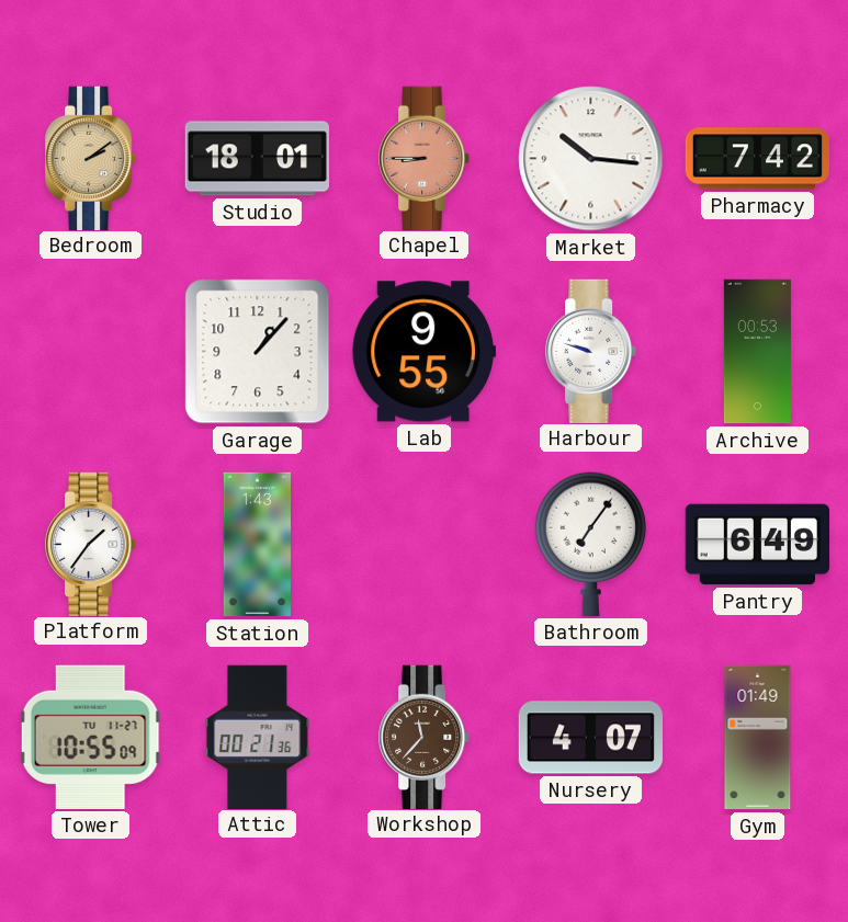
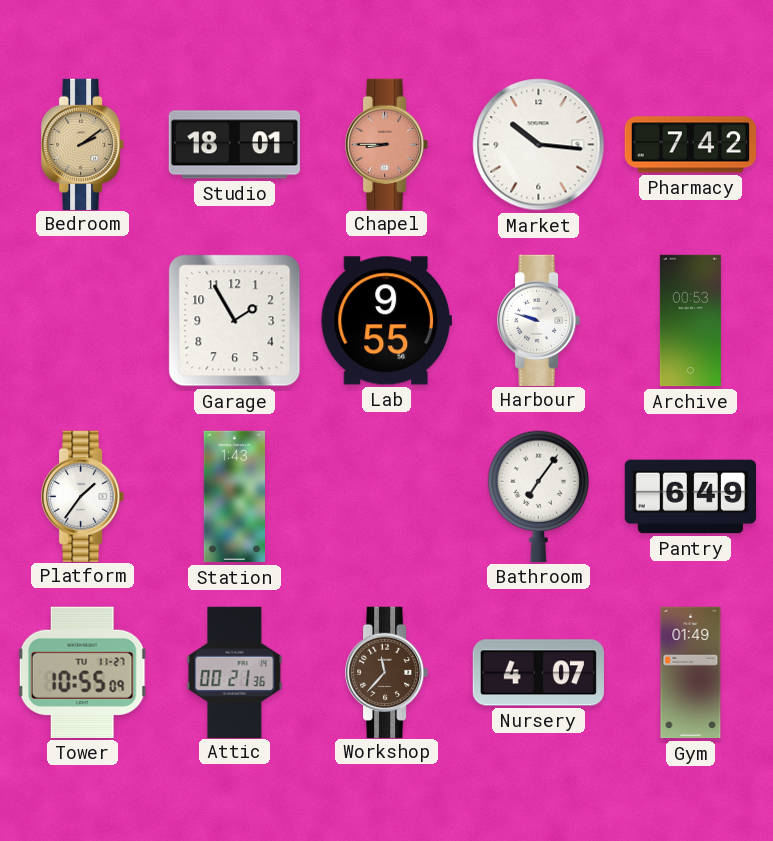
Garage: 1:07 -> 1:55
